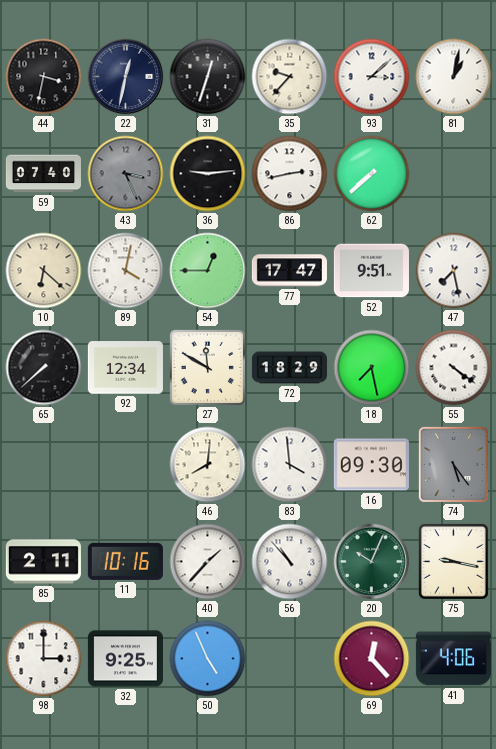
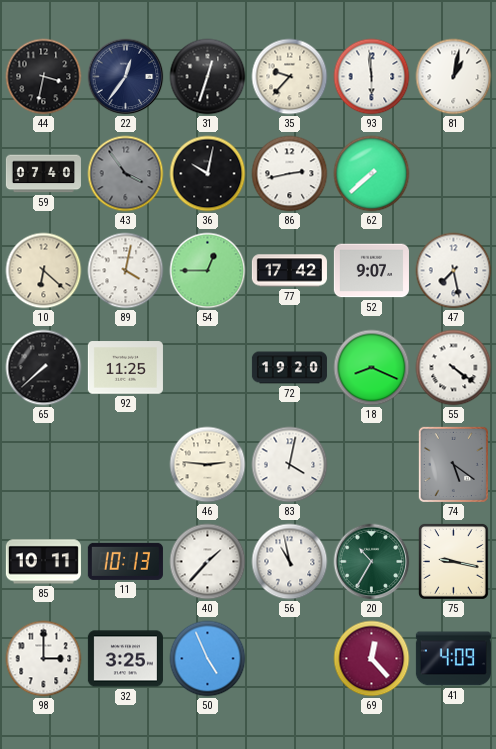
22: 12:32 -> 12:36
93: 3:08 -> 5:59
43: 3:26 -> 3:54
36: 9:14 -> 10:02
77: 17:47 -> 17:42
52: 9:51 -> 9:07
92: 12:34 -> 11:25
27: 11:50 -> none
72: 18:29 -> 19:20
18: 7:28 -> 8:19
46: 8:01 -> 2:46
83: 3:59 -> 4:02
16: 09:30 -> none
74: 5:24 -> 5:21
85: 2:11 -> 10:11
11: 10:16 -> 10:13
56: 10:53 -> 10:58
20: 10:04 -> 10:35
32: 9:25 -> 3:25
41: 4:06 -> 4:09
